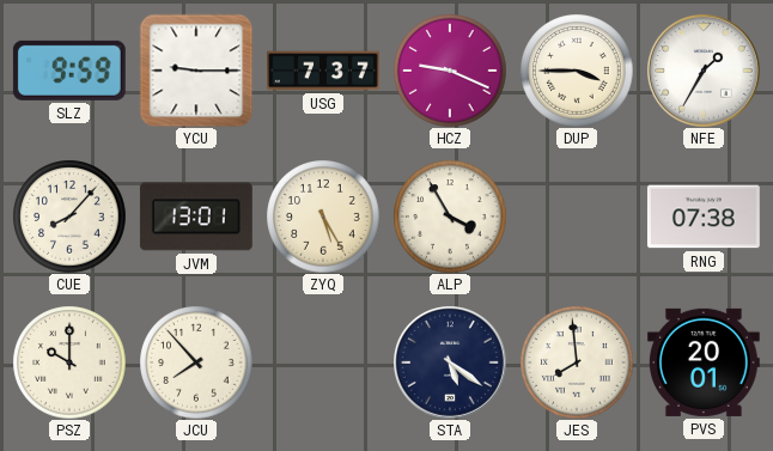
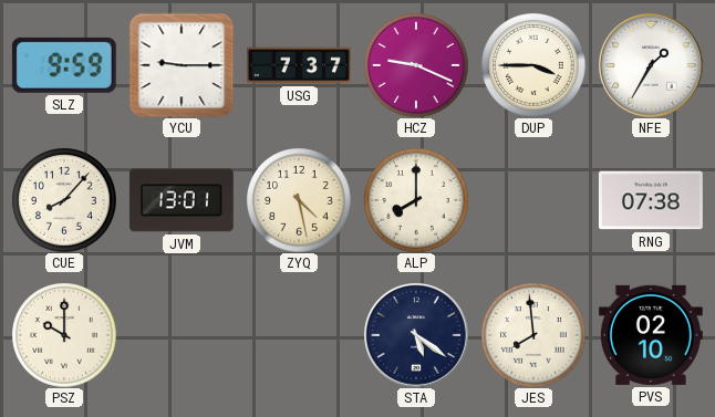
ZYQ: 5:25 -> 4:28
ALP: 3:55 -> 8:00
JCU: 7:53 -> none
PVS: 20:01 -> 02:10
